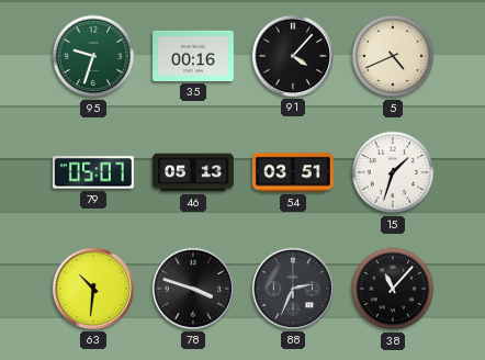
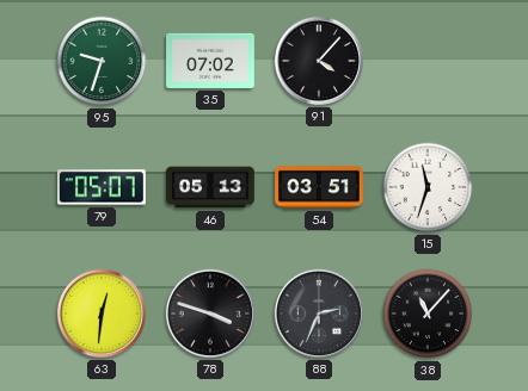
35: 00:16 -> 07:02
5: 4:41 -> none
15: 1:33 -> 11:33
63: 10:31 -> 12:31
